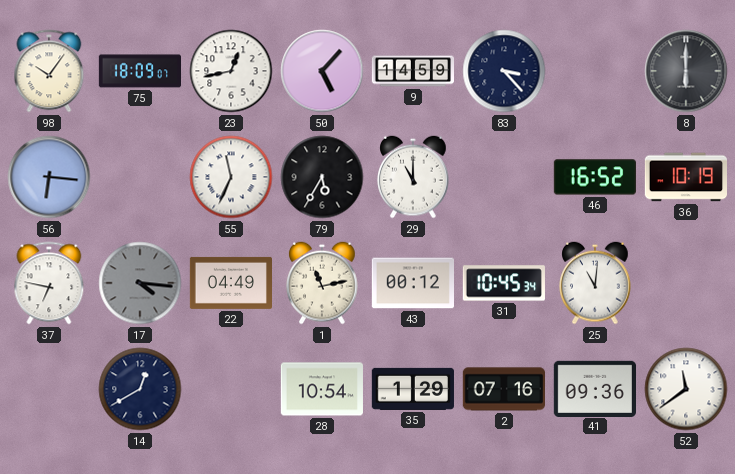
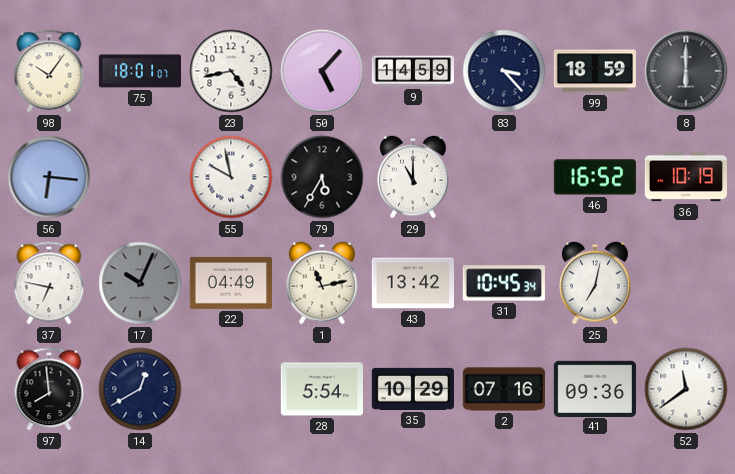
75: 18:09 -> 18:01
23: 12:43 -> 4:43
99: none -> 18:59
55: 11:34 -> 9:58
17: 4:16 -> 10:04
43: 00:12 -> 13:42
25: 11:01 -> 7:02
97: none -> 7:59
28: 10:54 -> 5:54
35: 1:29 -> 10:29
